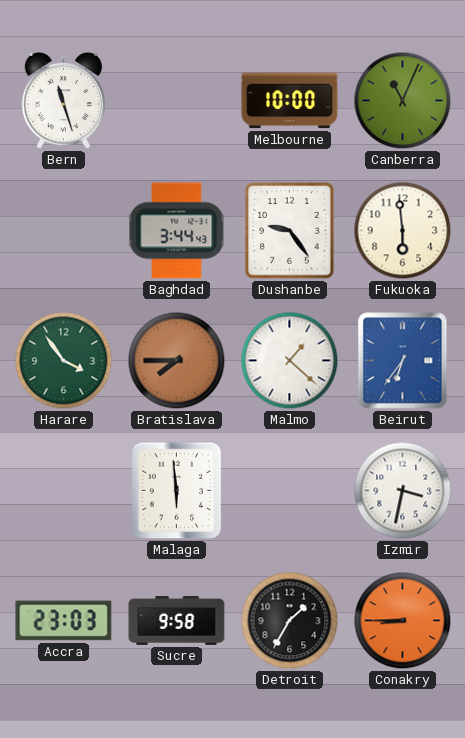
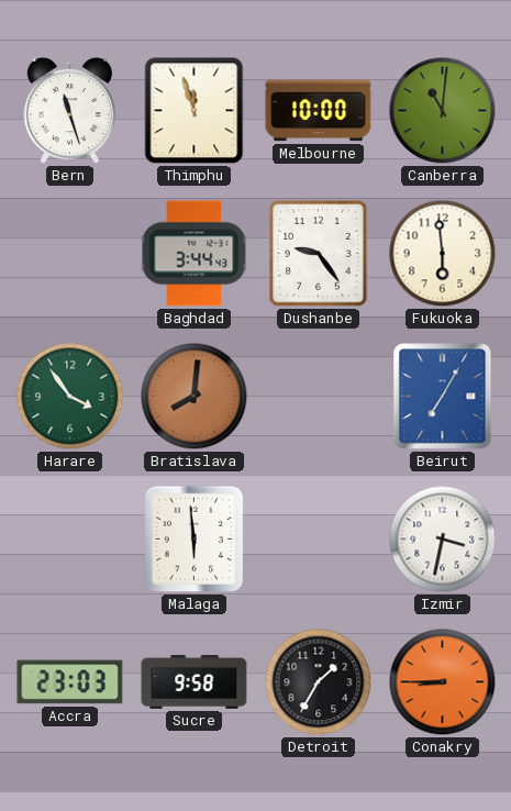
Thimphu: none -> 11:57
Canberra: 11:04 -> 11:01
Bratislava: 7:45 -> 8:01
Malmo: 1:22 -> none
Beirut: 6:36 -> 7:05
